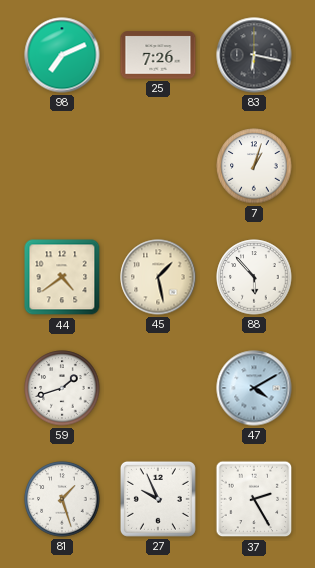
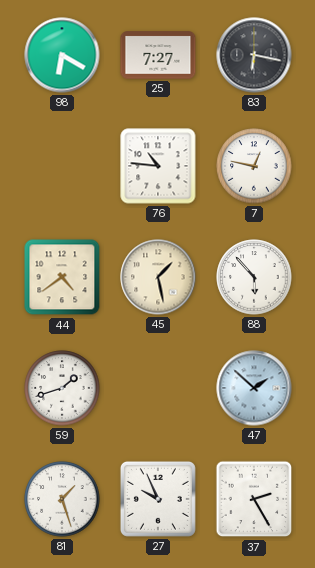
98: 7:11 -> 6:20
25: 7:26 -> 7:27
76: none -> 10:46
7: 1:03 -> 12:47
47: 4:10 -> 1:52
